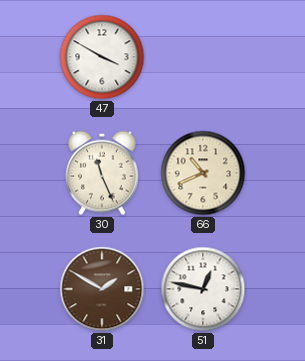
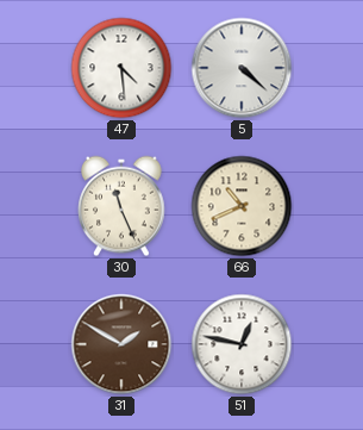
47: 3:50 -> 4:29
5: none -> 4:22
